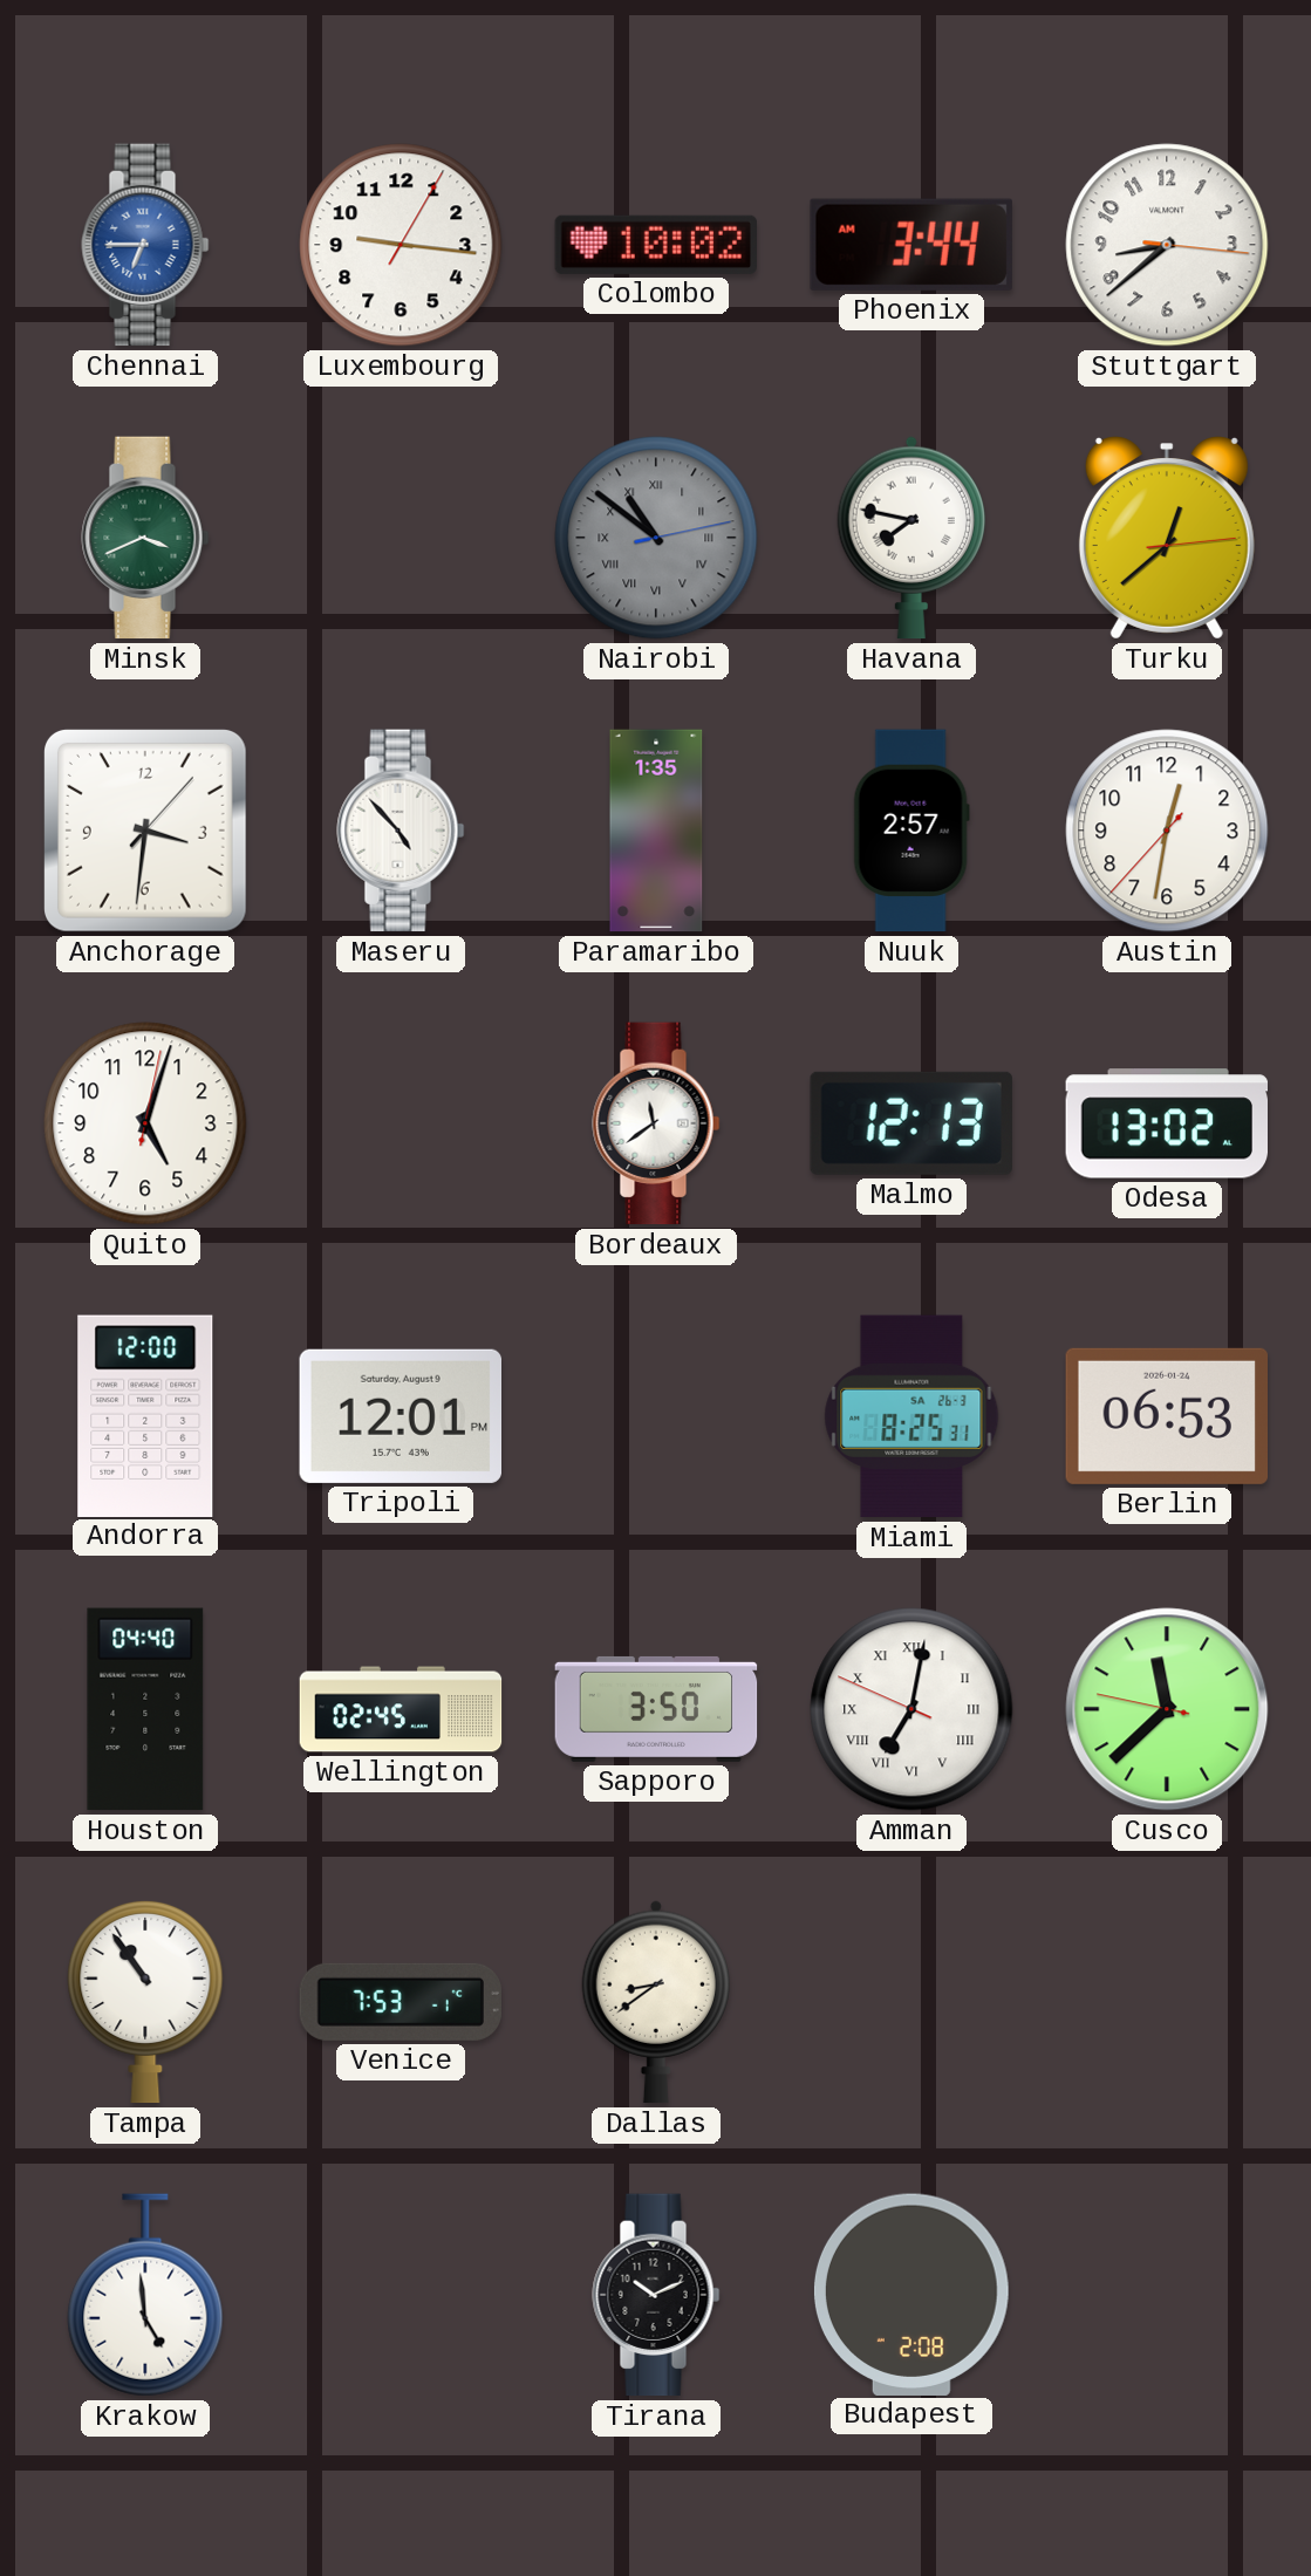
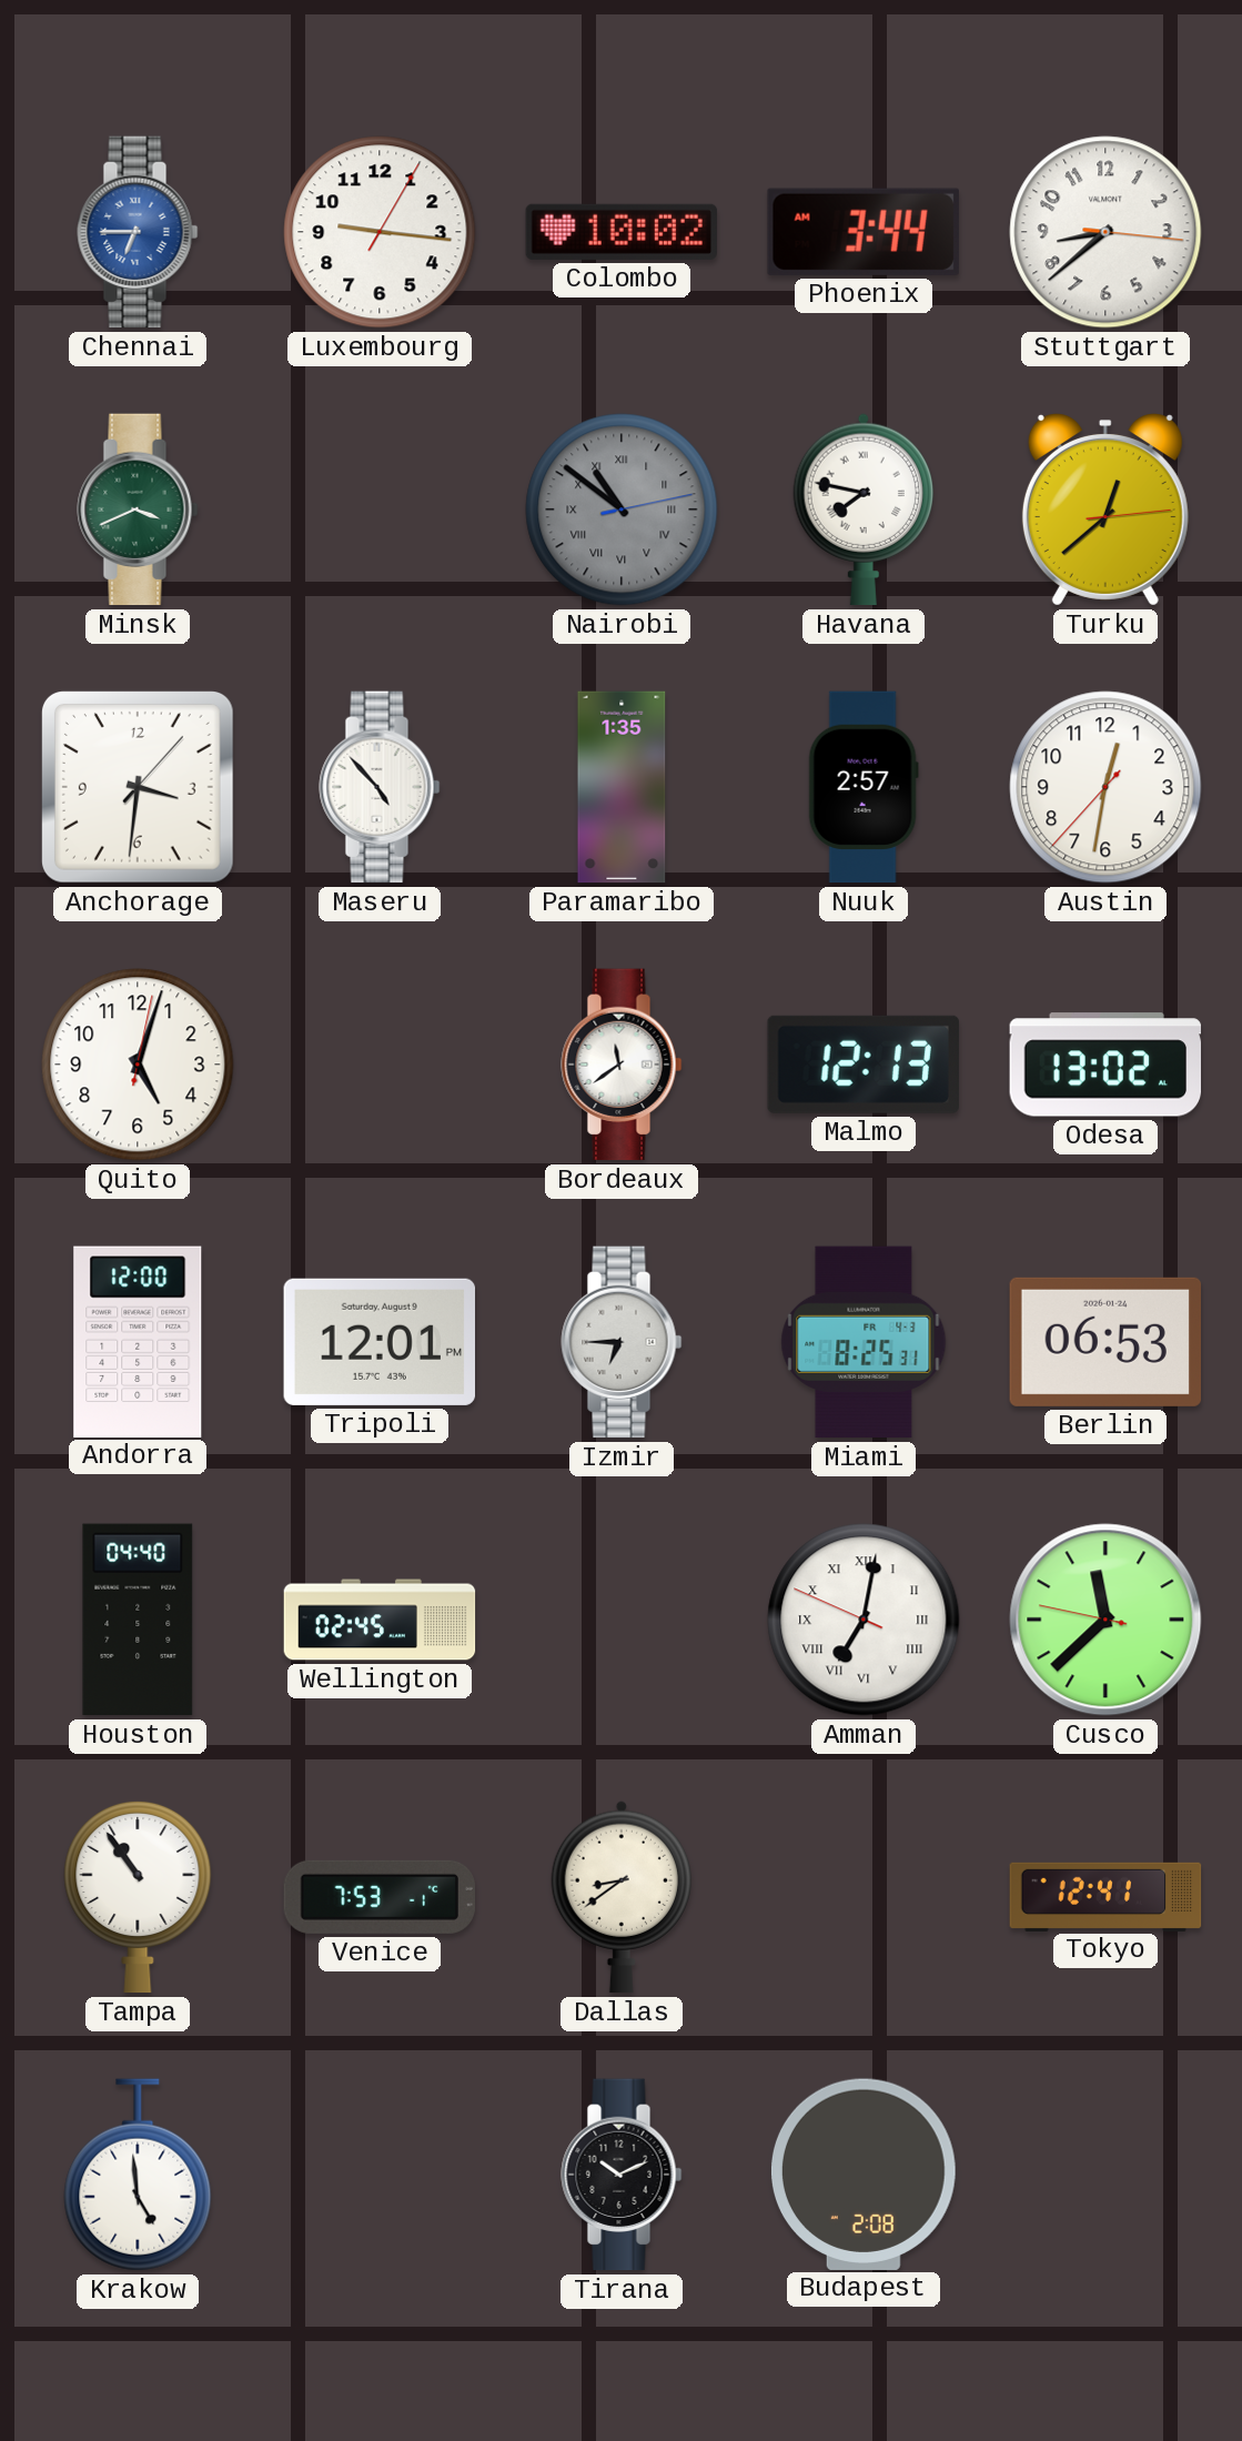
Izmir: none -> 6:45
Miami date: SA 26-3 -> FR 4-3
Sapporo: 3:50 -> none
Tokyo: none -> 12:41
